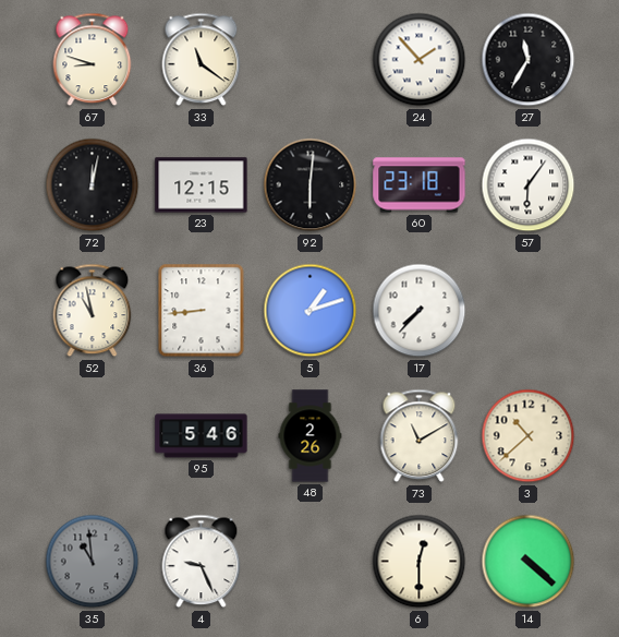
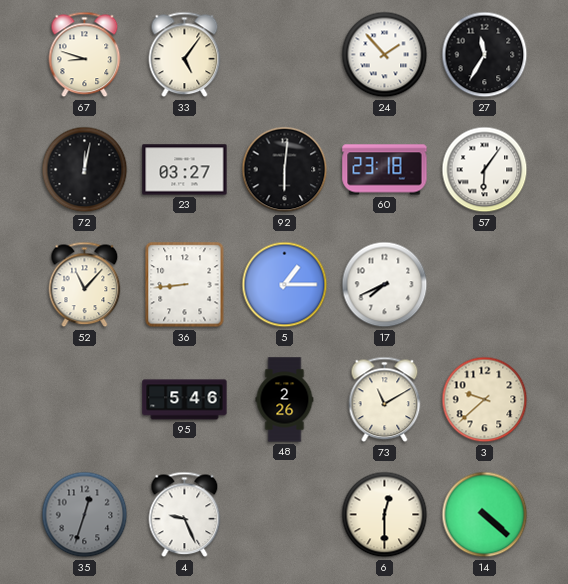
33: 11:21 -> 5:06
23: 12:15 -> 03:27
52: 10:58 -> 11:07
5: 1:12 -> 1:15
17: 7:37 -> 7:41
3: 10:38 -> 9:38
35: 10:59 -> 12:33
